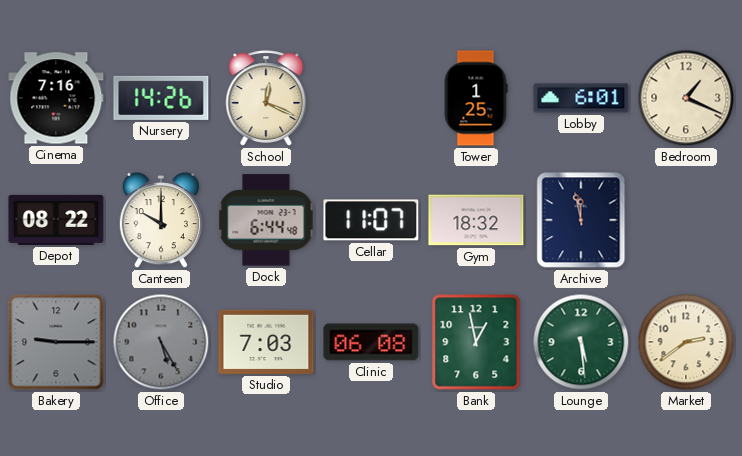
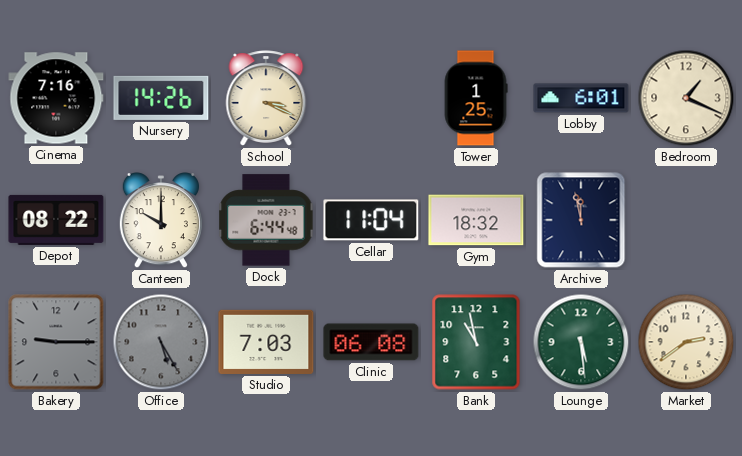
School: 12:19 -> 3:19
Cellar: 11:07 -> 11:04
Bank: 12:58 -> 10:58
